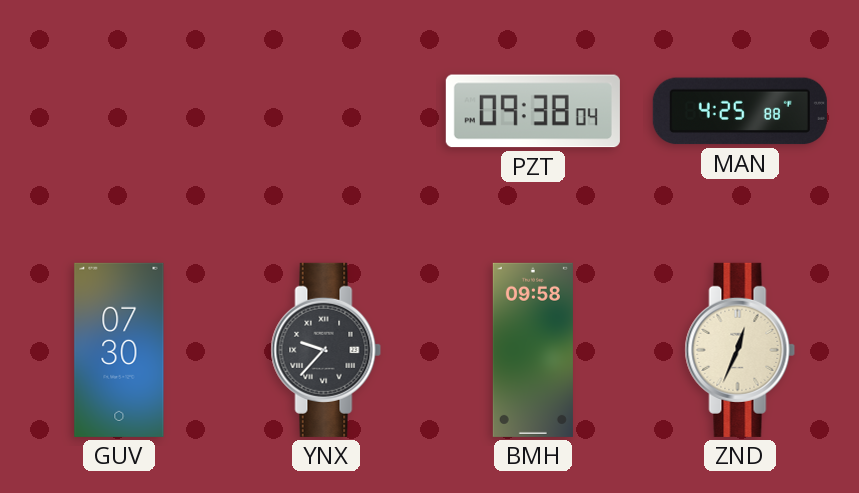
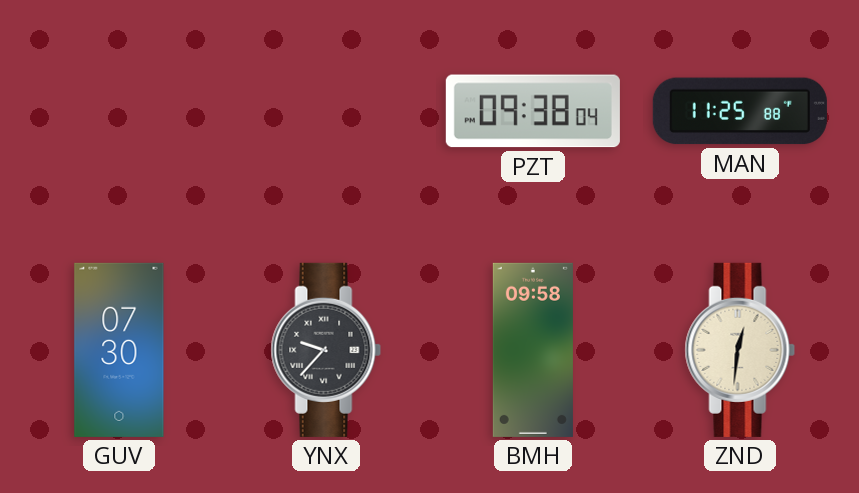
MAN: 4:25 -> 11:25
ZND: 12:34 -> 12:31
